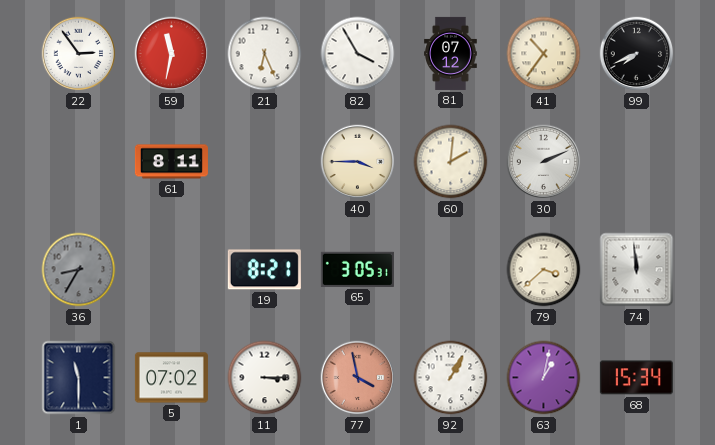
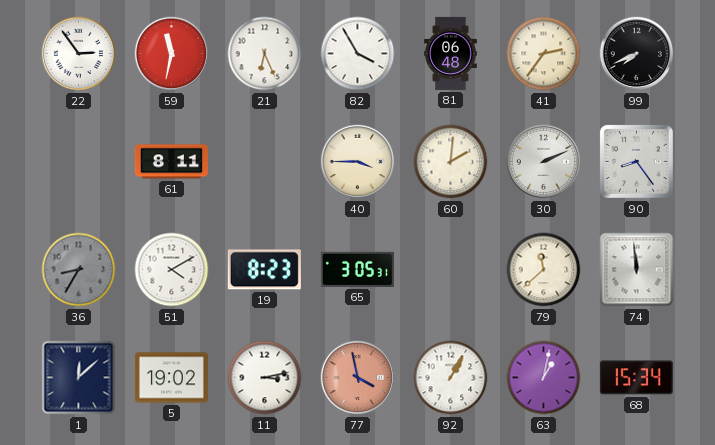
81: 07:12 -> 06:48
41: 10:36 -> 2:36
90: none -> 8:24
51: none -> 4:10
19: 8:21 -> 8:23
79: 3:38 -> 11:38
1: 11:30 -> 12:08
5: 07:02 -> 19:02
11: 3:15 -> 3:13
